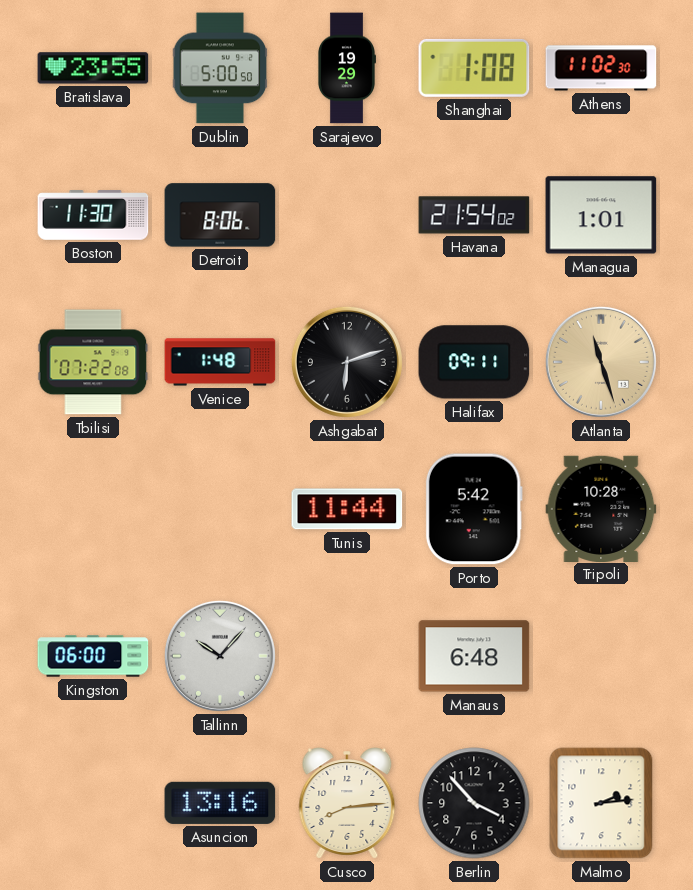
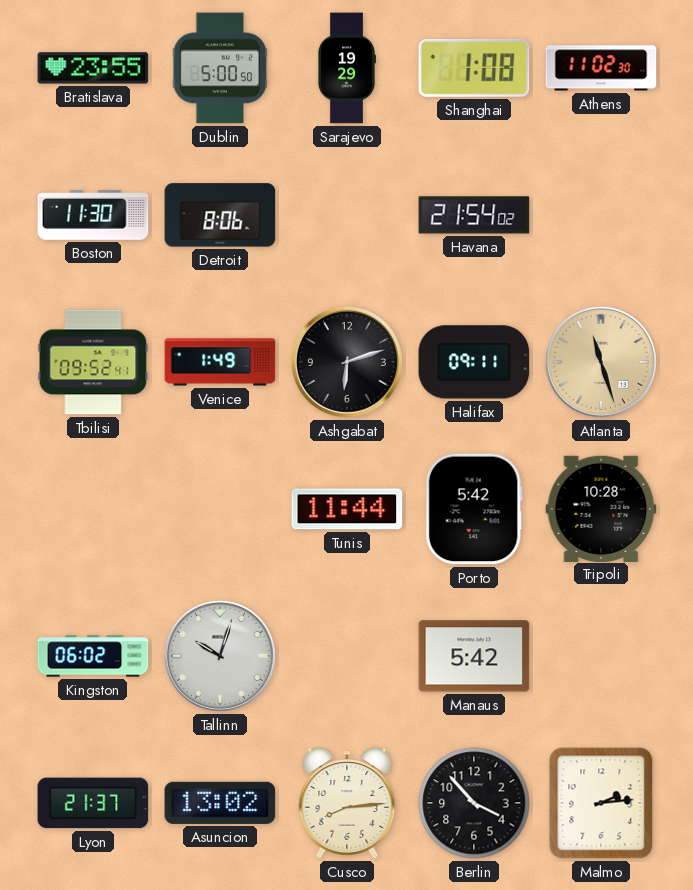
Managua: 1:01 -> none
Tbilisi: 07:22 -> 09:52
Venice: 1:48 -> 1:49
Kingston: 06:00 -> 06:02
Tallinn: 10:07 -> 10:03
Manaus: 6:48 -> 5:42
Lyon: none -> 21:37
Asuncion: 13:16 -> 13:02
